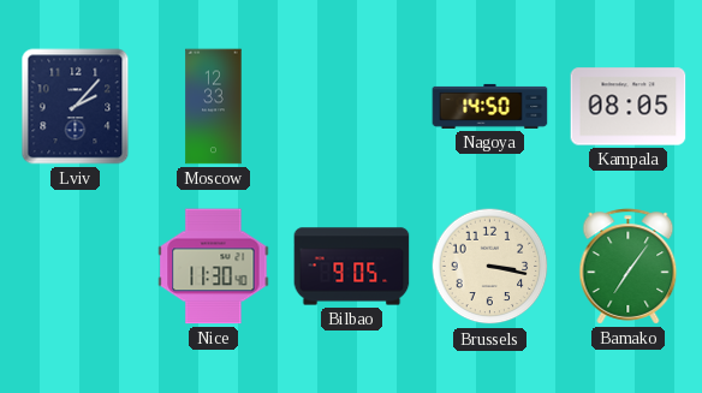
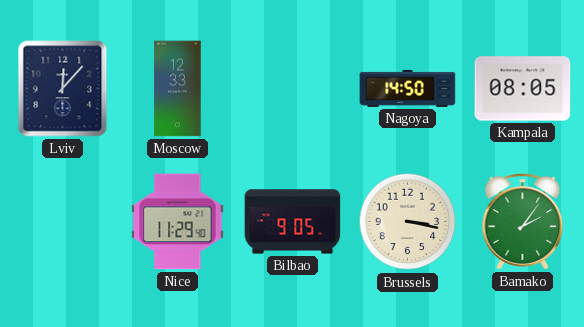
Lviv: 2:07 -> 12:07
Nice: 11:30 -> 11:29
Bamako: 7:06 -> 2:06
